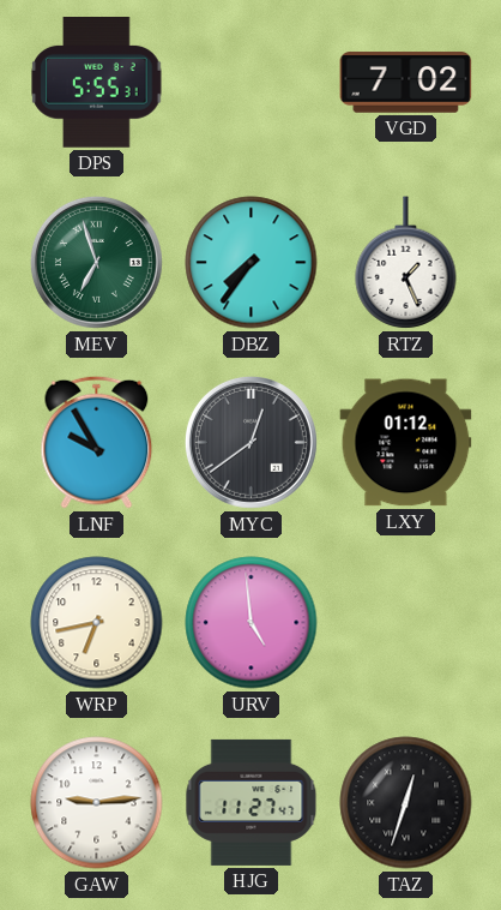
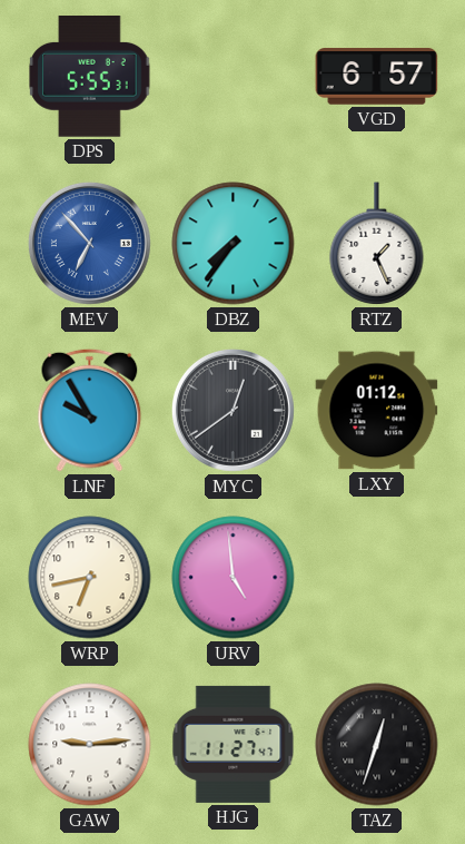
VGD: 7:02 -> 6:57
MEV: 6:57 -> 6:53
MEV dial: green -> blue
